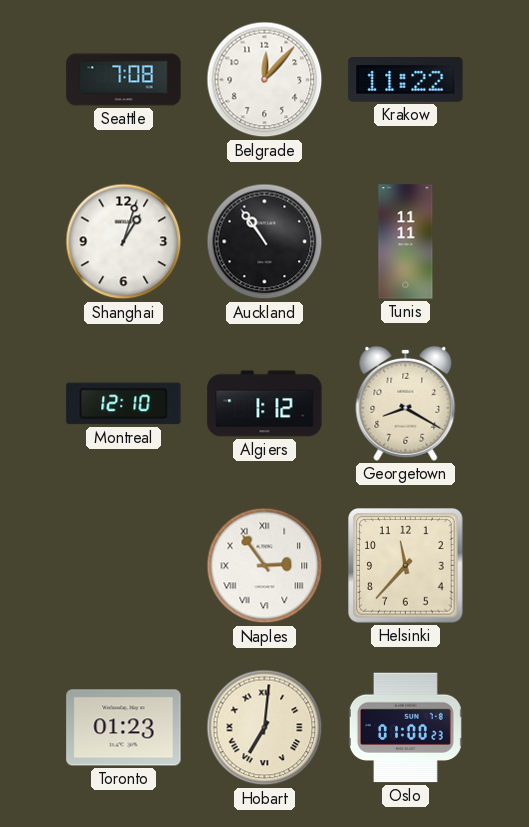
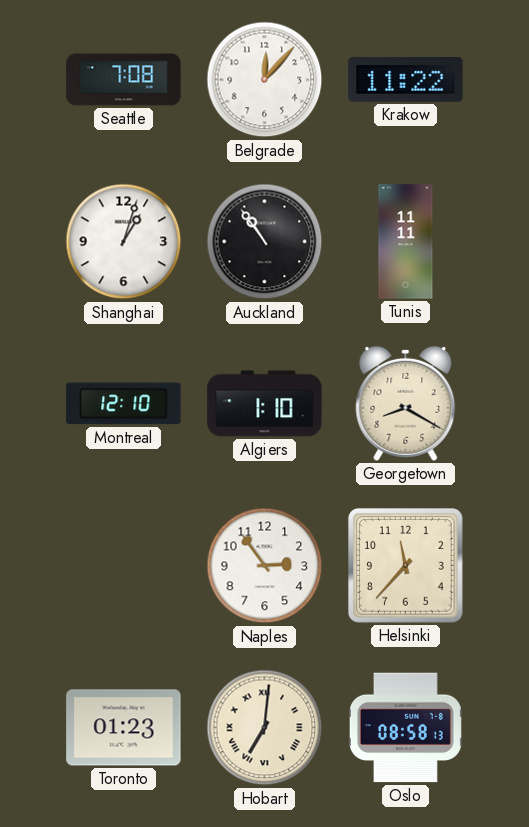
Algiers: 1:12 -> 1:10
Naples numerals: Roman -> Arabic
Oslo: 01:00 -> 08:58
